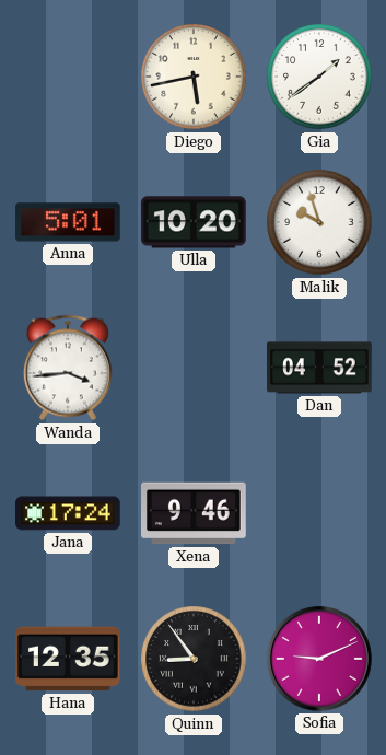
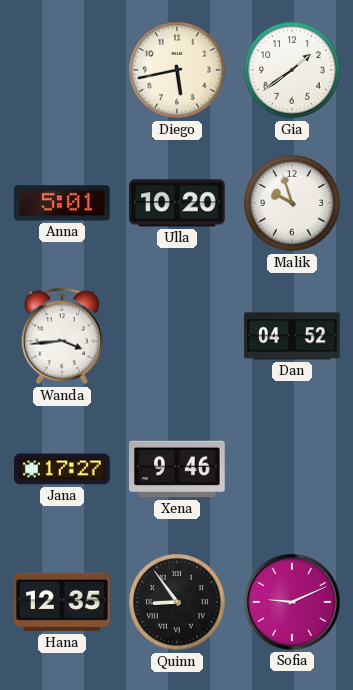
Jana: 17:24 -> 17:27
